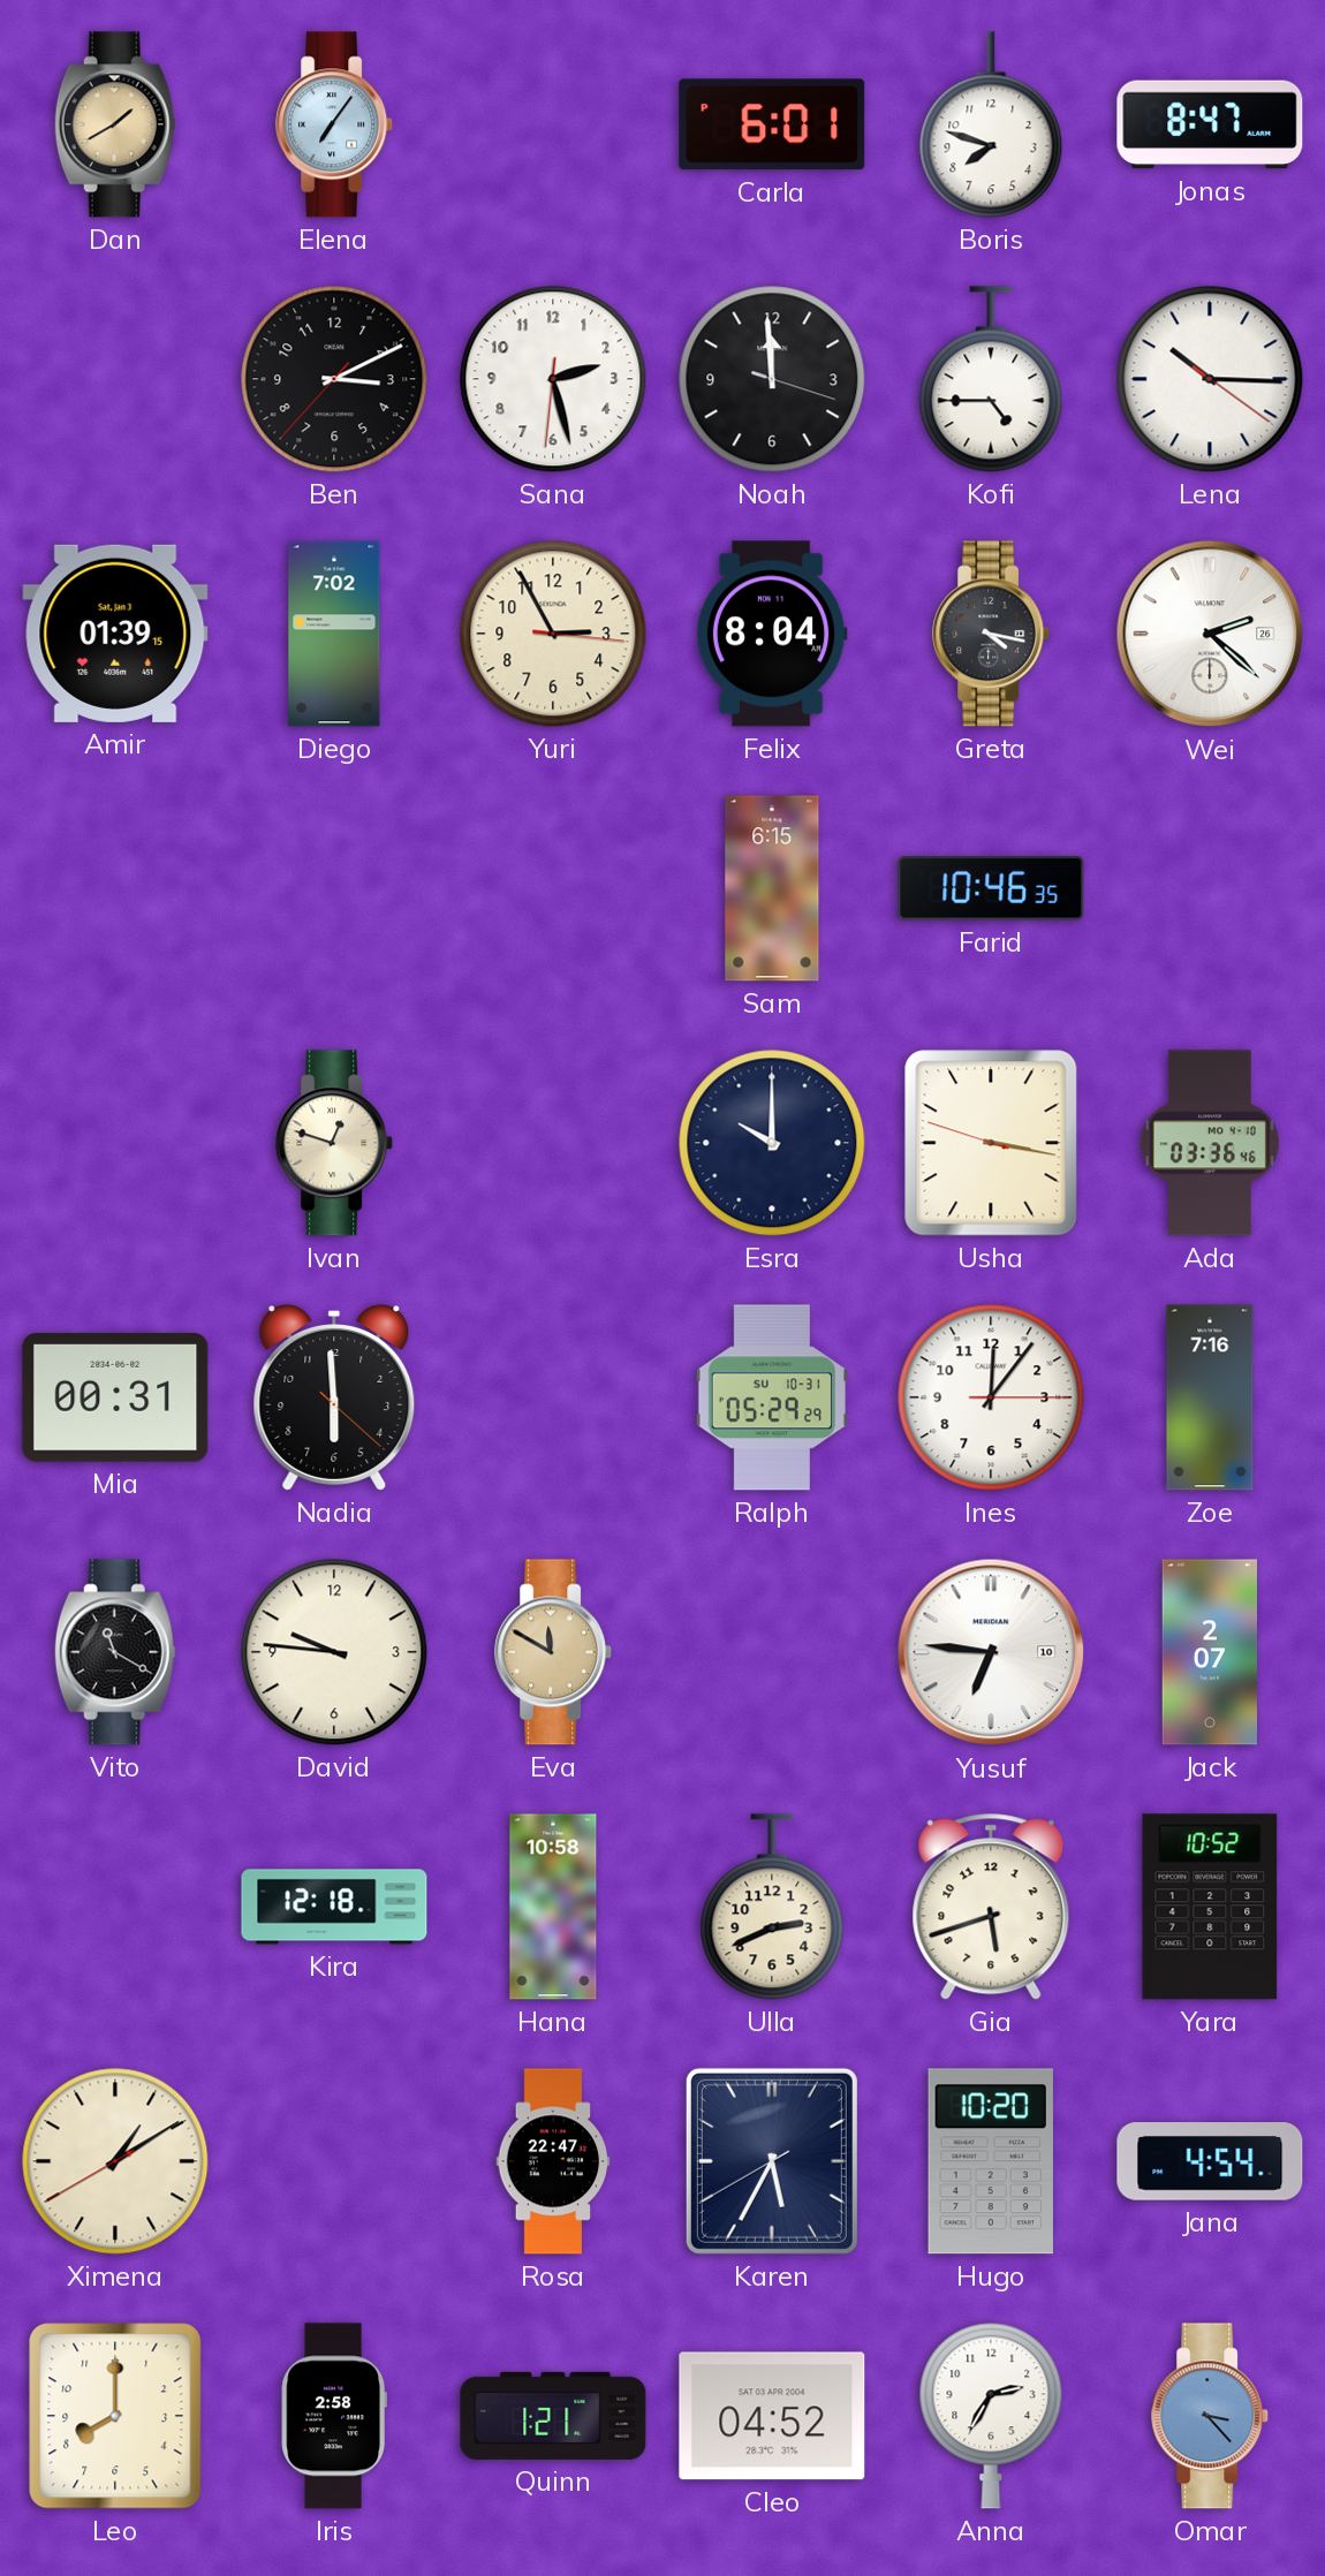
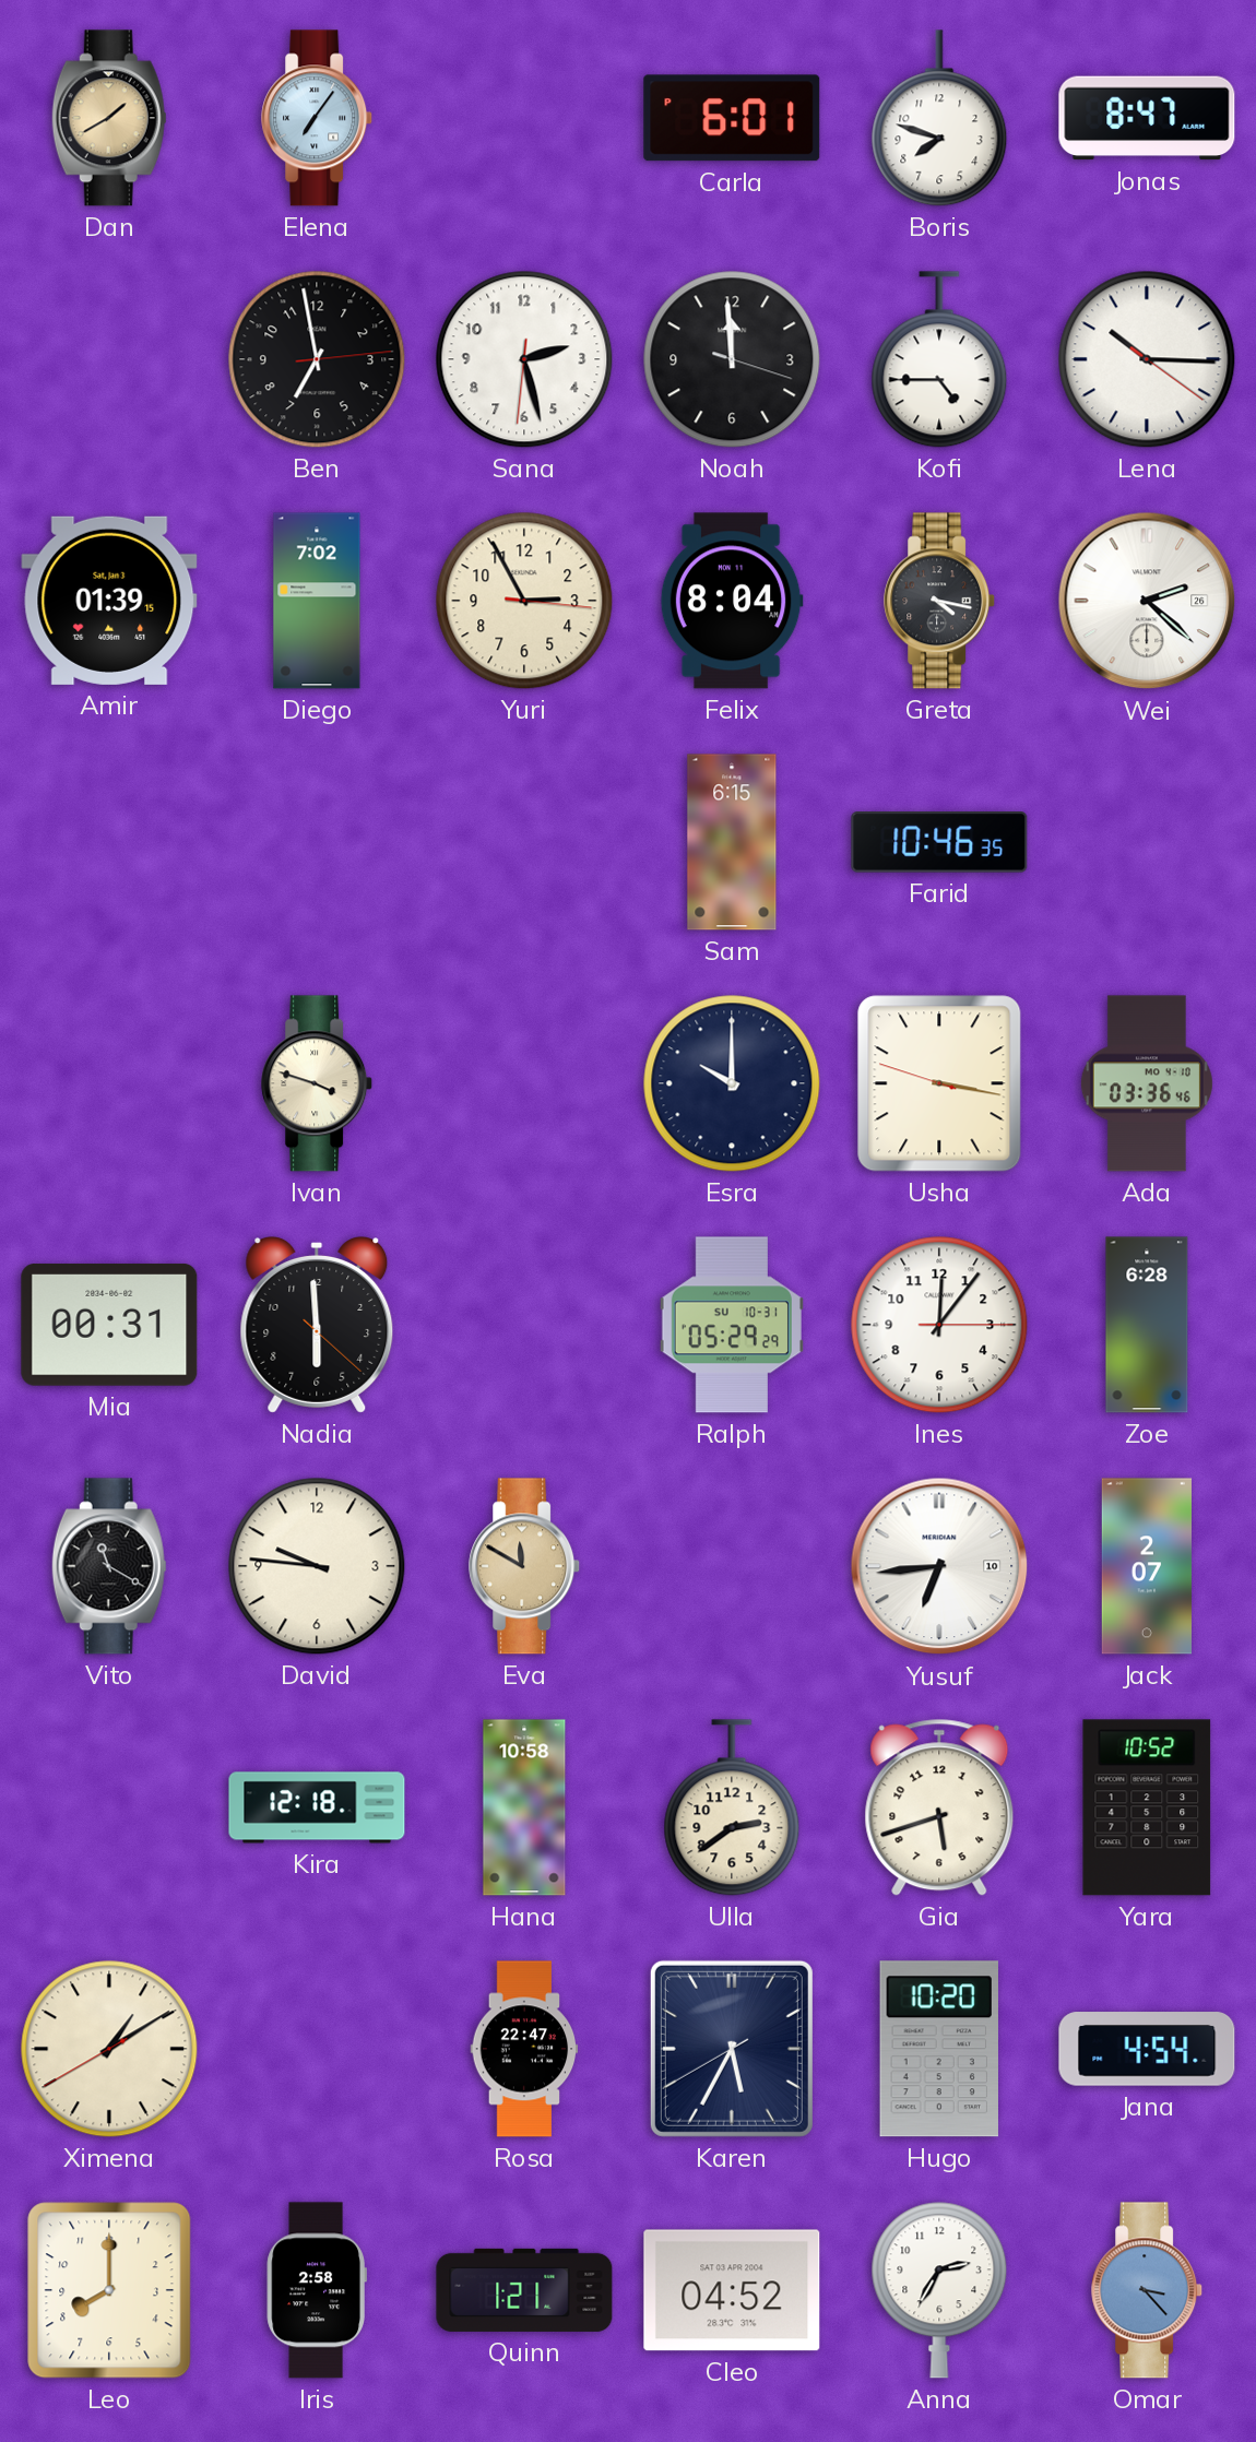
Ben: 3:10 -> 6:58
Ivan: 12:48 -> 3:48
Zoe: 7:16 -> 6:28
Yusuf: 6:46 -> 6:44
Ulla: 2:41 -> 2:39
